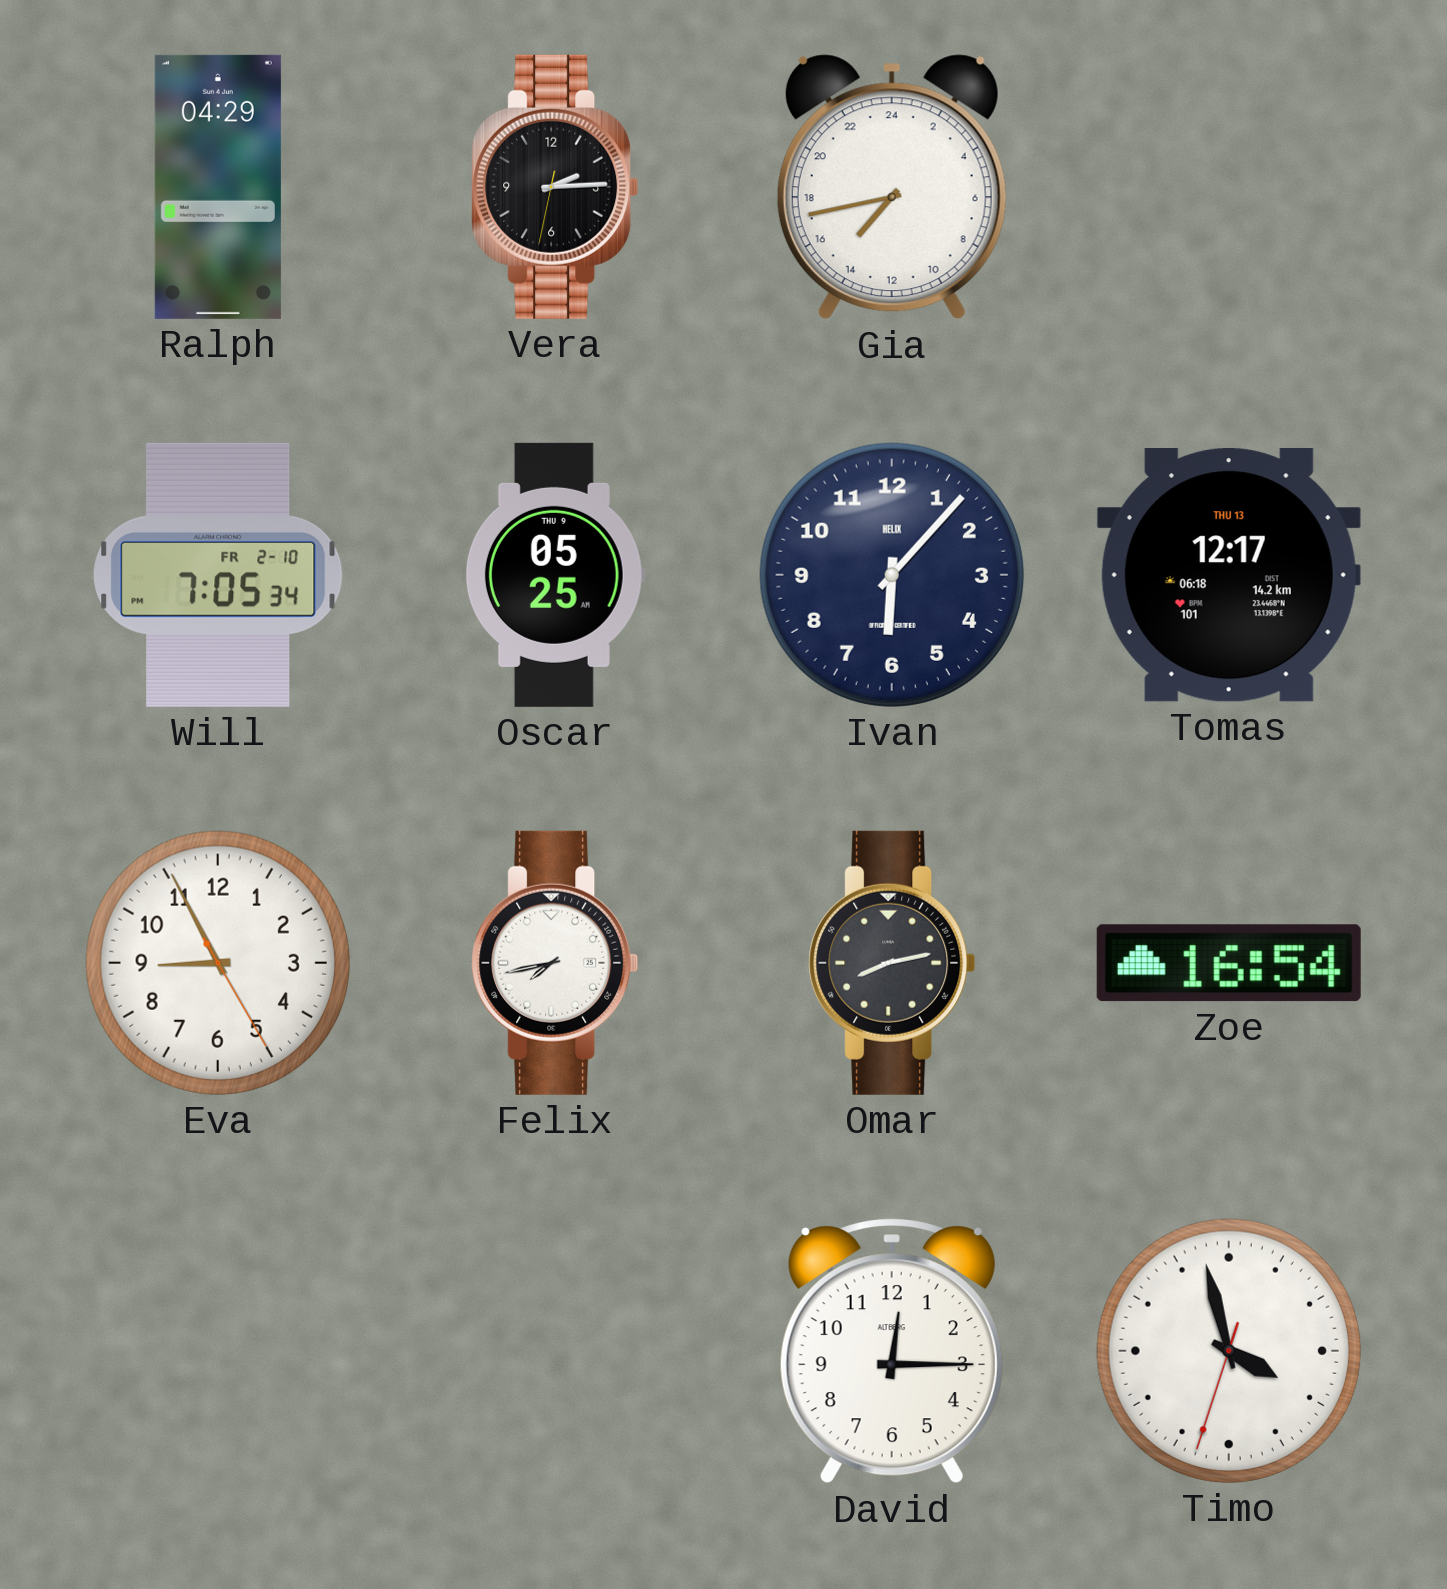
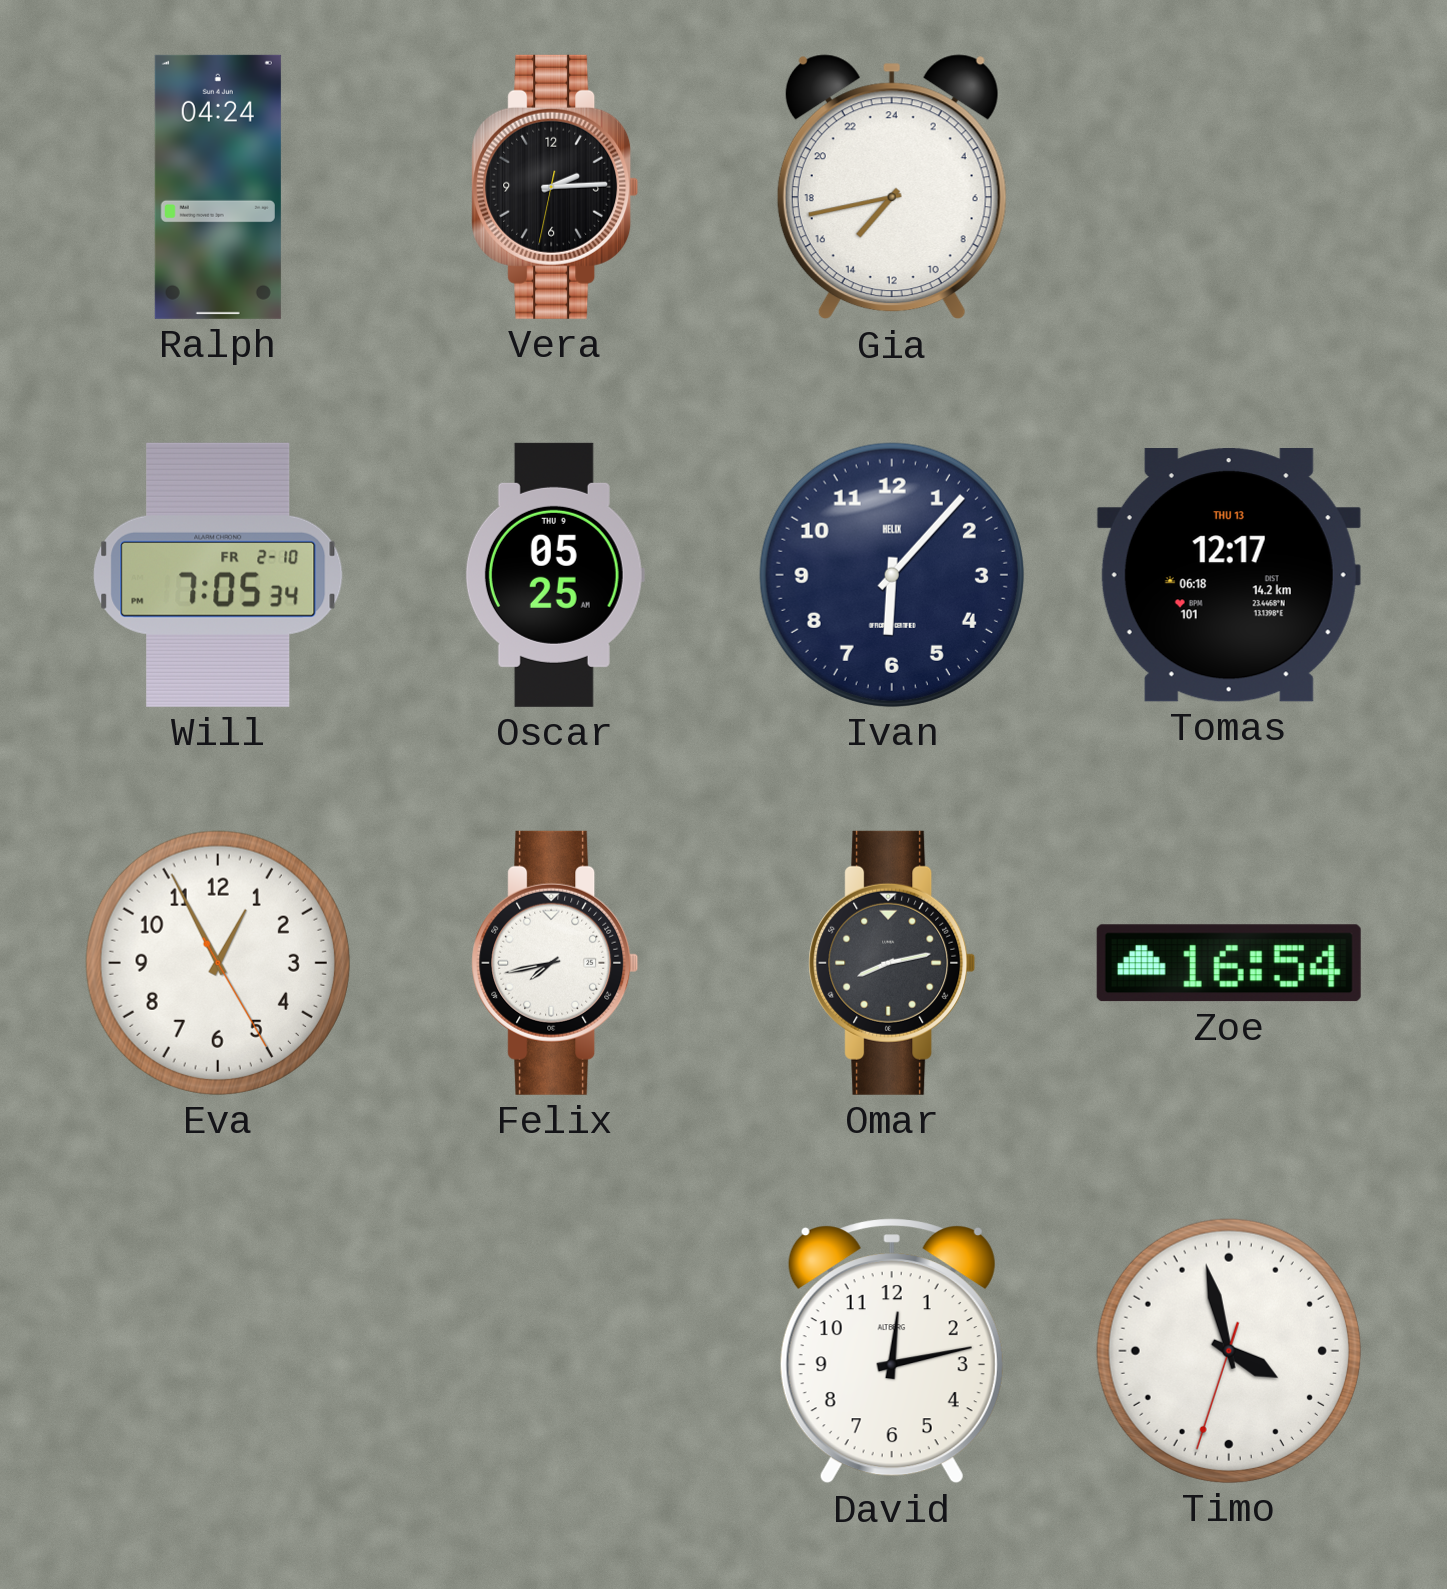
Ralph: 04:29 -> 04:24
Eva: 8:55 -> 12:55
David: 12:15 -> 12:13
